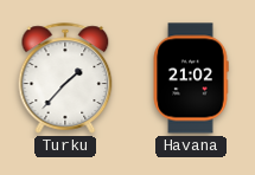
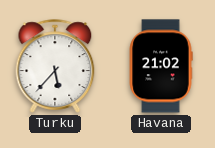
Turku: 1:37 -> 5:37
